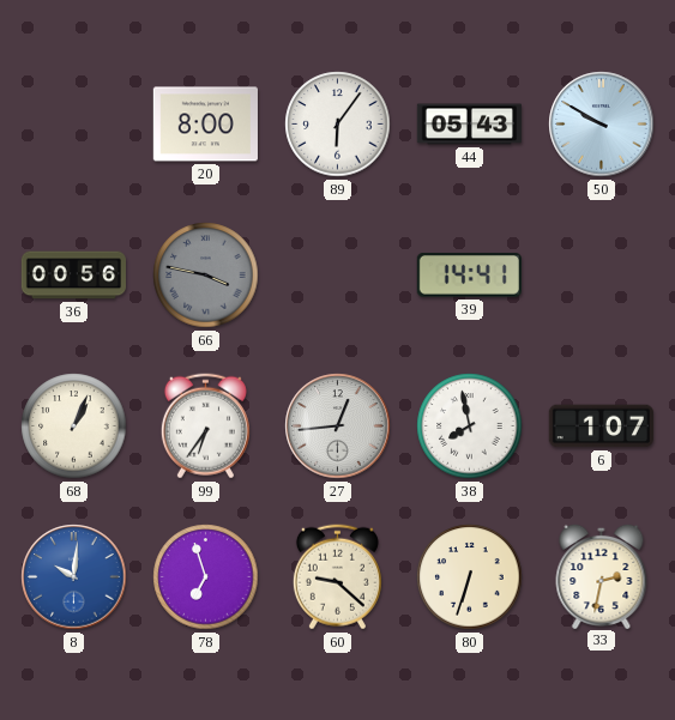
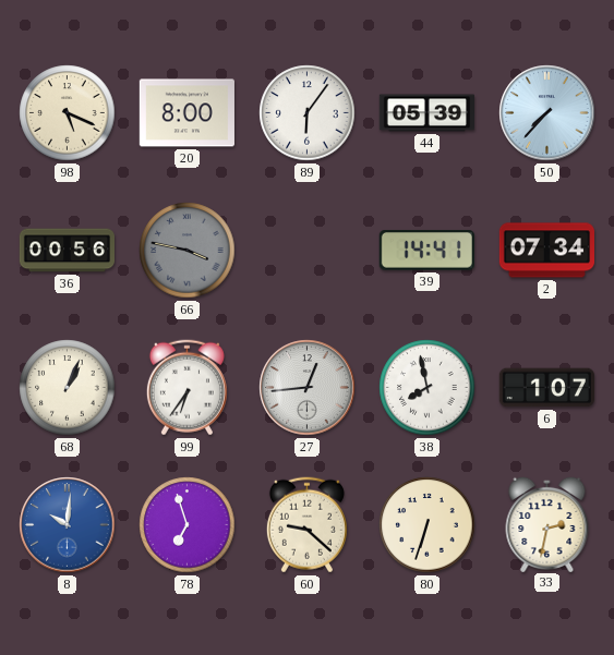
98: none -> 5:19
44: 05:43 -> 05:39
50: 9:50 -> 7:37
2: none -> 07:34
